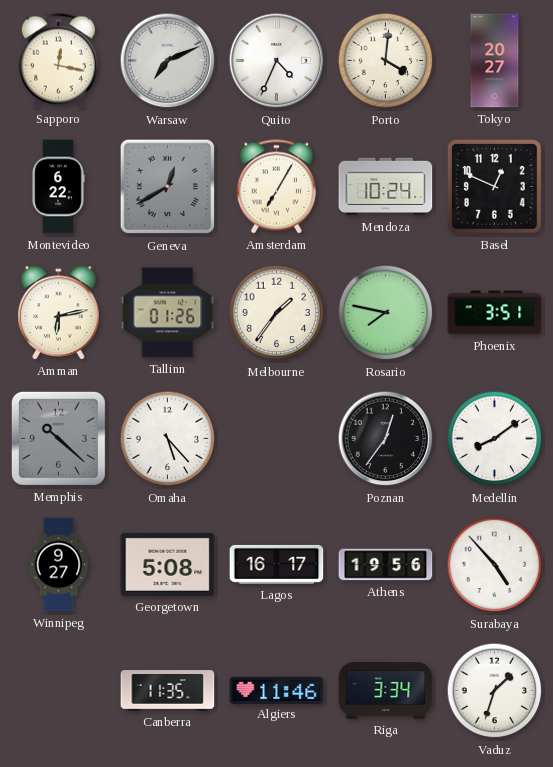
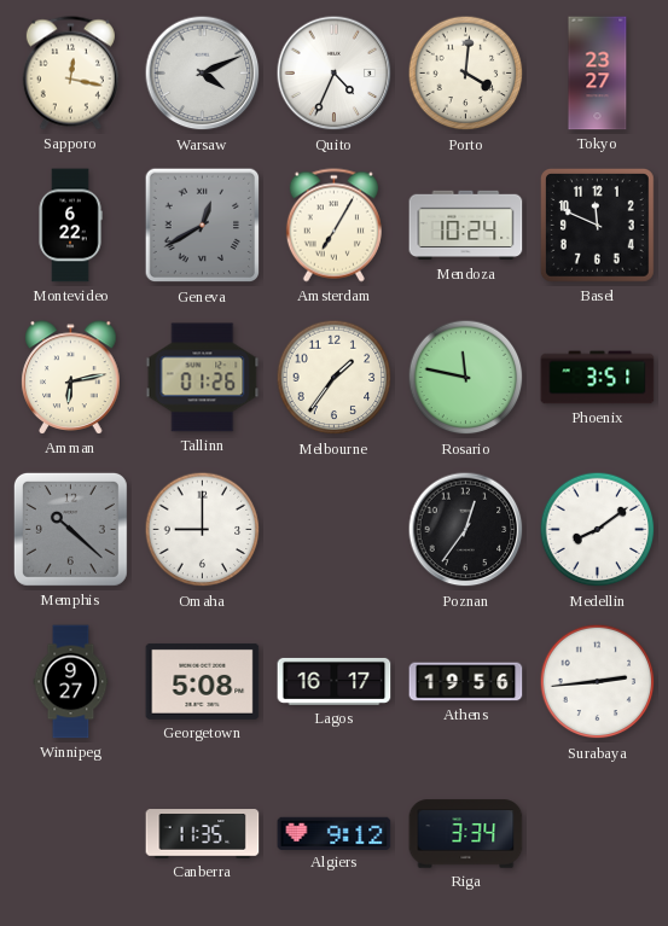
Warsaw: 7:11 -> 4:11
Tokyo: 20:27 -> 23:27
Basel: 12:49 -> 11:49
Rosario: 7:47 -> 11:47
Omaha: 5:23 -> 9:00
Surabaya: 4:53 -> 2:44
Algiers: 11:46 -> 9:12
Vaduz: 1:33 -> none
